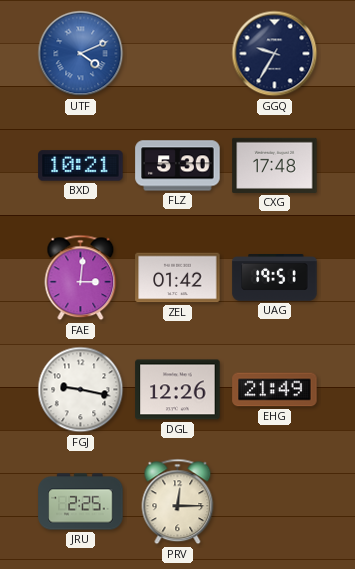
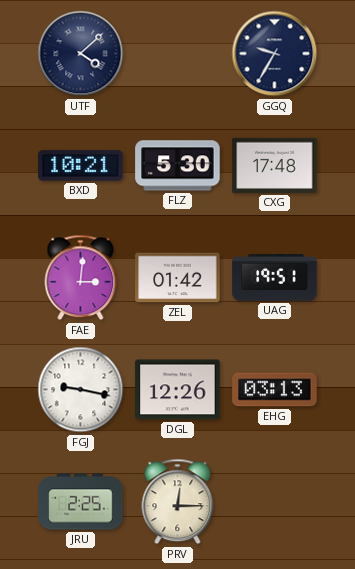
UTF: 4:11 -> 4:08
UTF dial: blue -> navy
EHG: 21:49 -> 03:13
